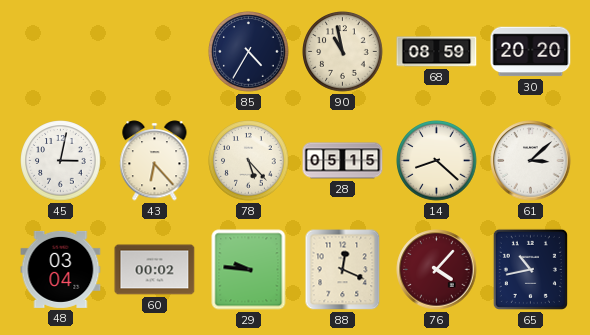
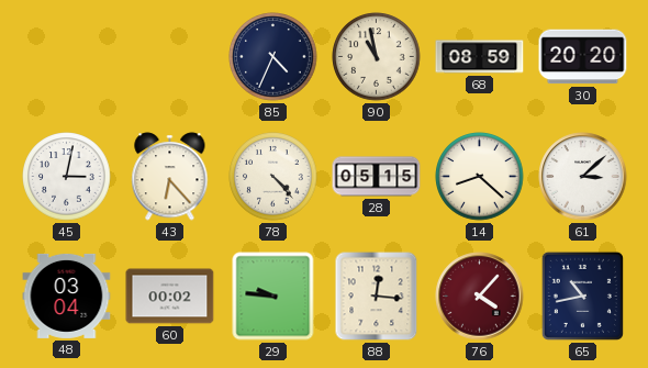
85: 4:35 -> 4:34
78: 5:23 -> 4:23
88: 12:19 -> 12:16
